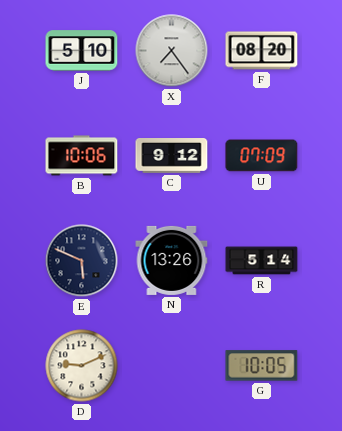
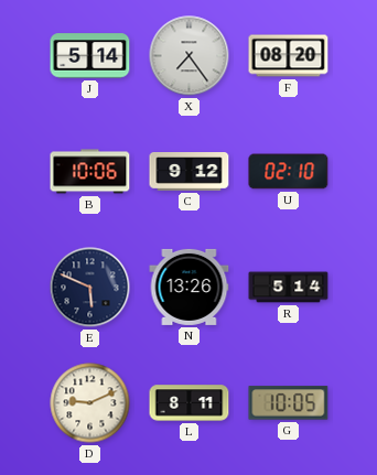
J: 5:10 -> 5:14
U: 07:09 -> 02:10
L: none -> 8:11
